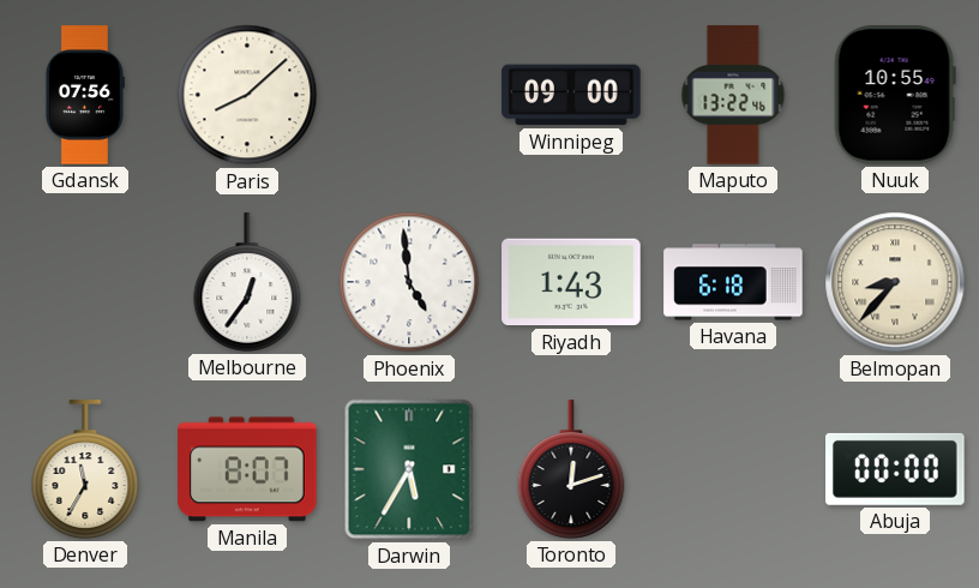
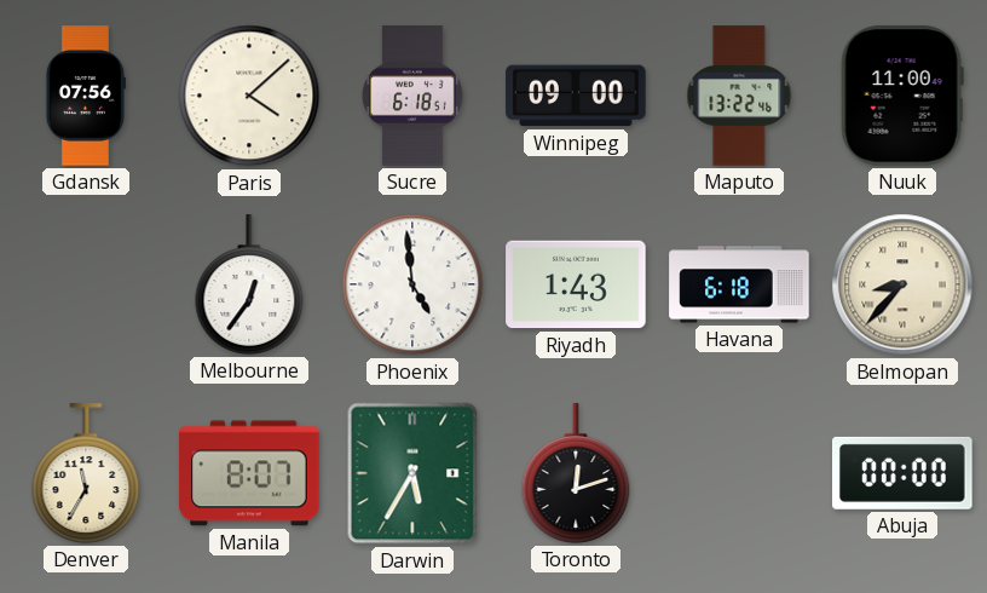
Paris: 8:08 -> 4:08
Sucre: none -> 6:18
Nuuk: 10:55 -> 11:00
